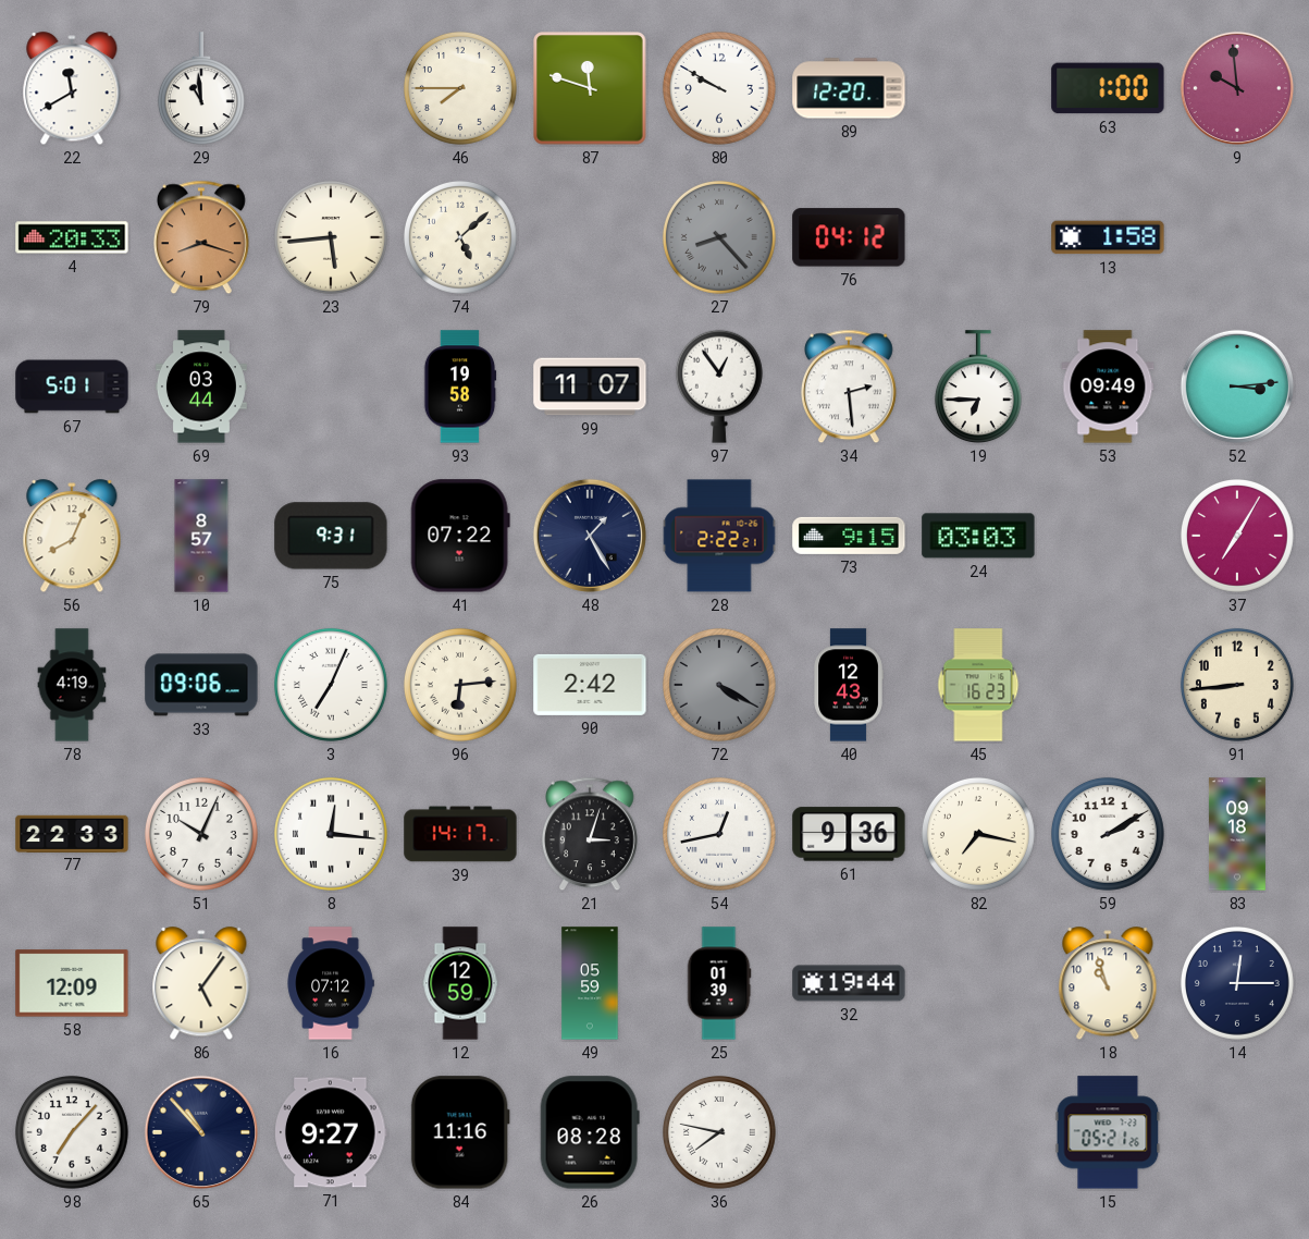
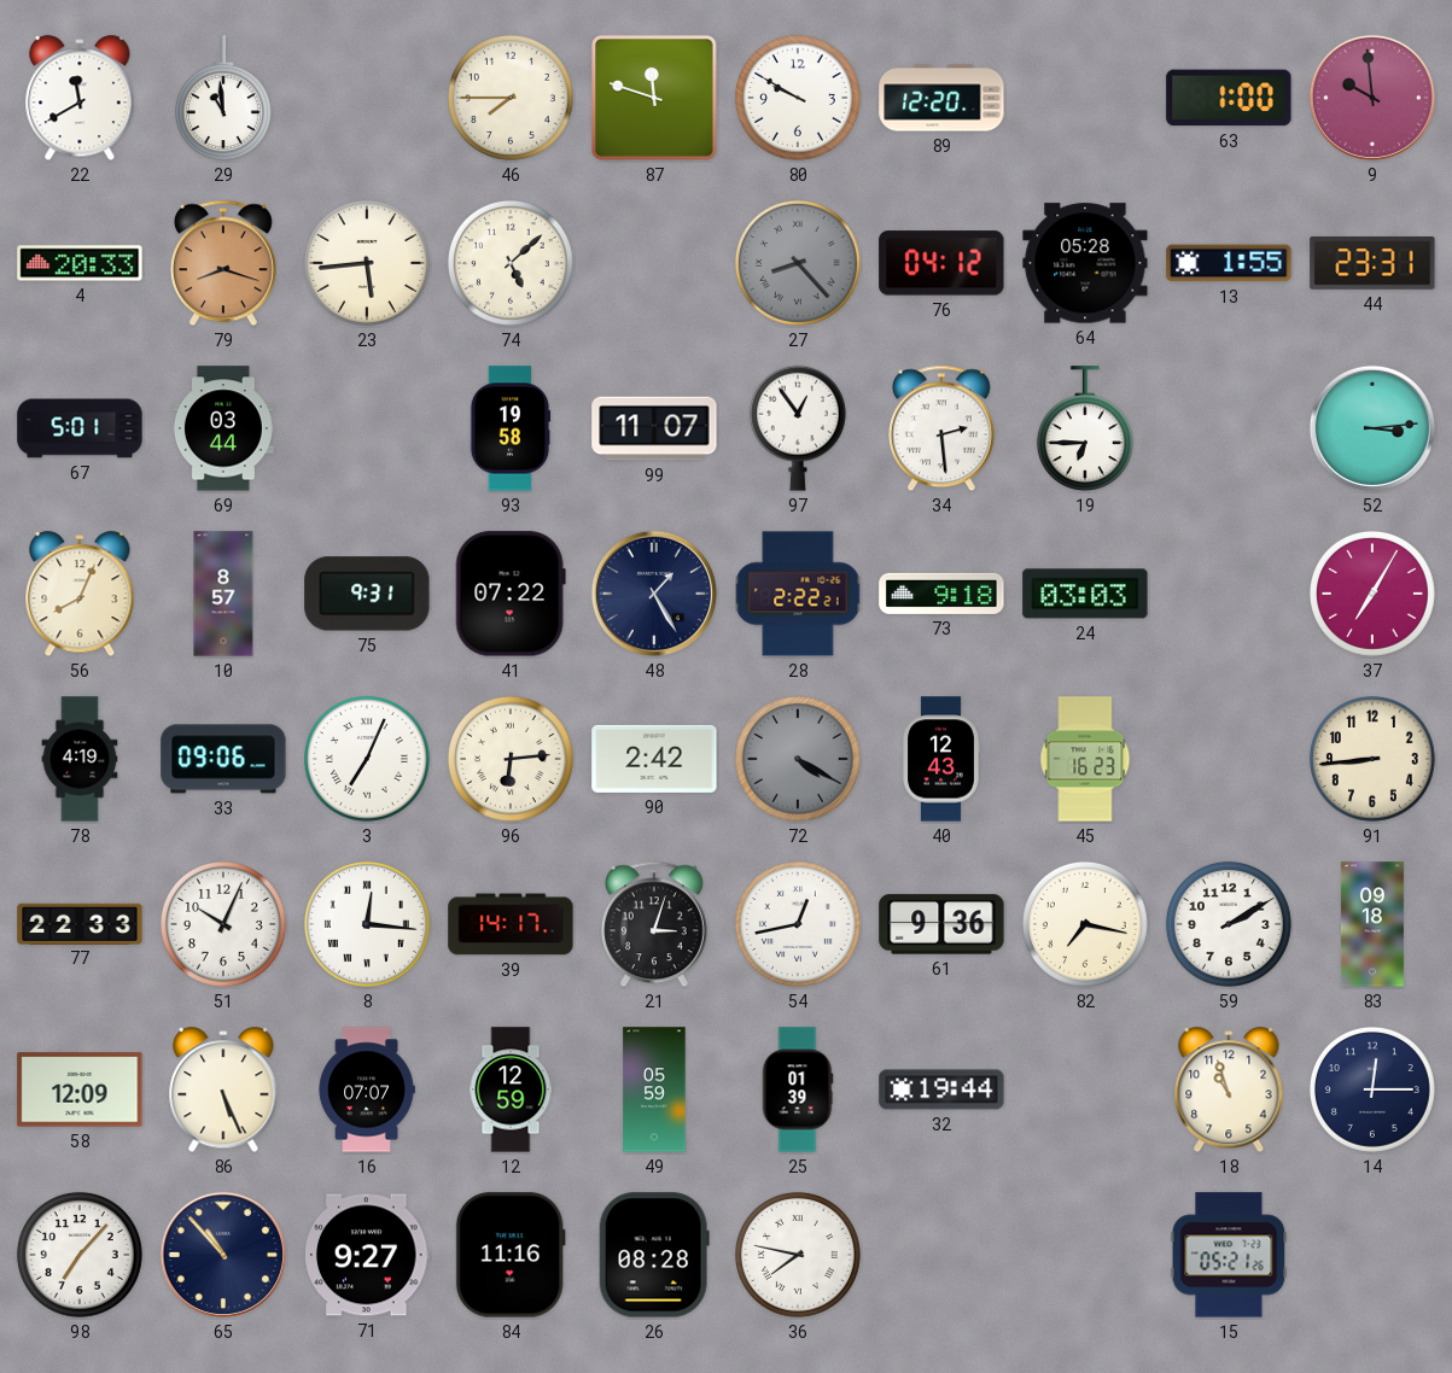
64: none -> 05:28
13: 1:58 -> 1:55
44: none -> 23:31
53: 09:49 -> none
73: 9:15 -> 9:18
86: 5:06 -> 5:26
16: 07:12 -> 07:07
